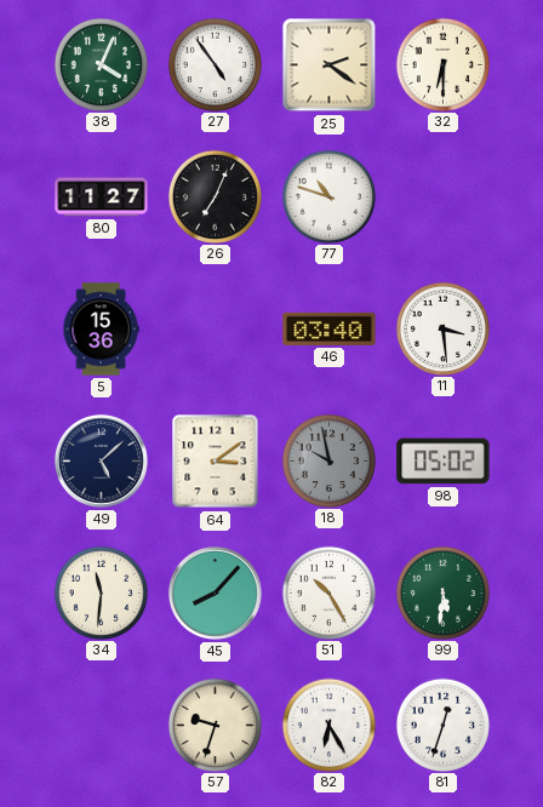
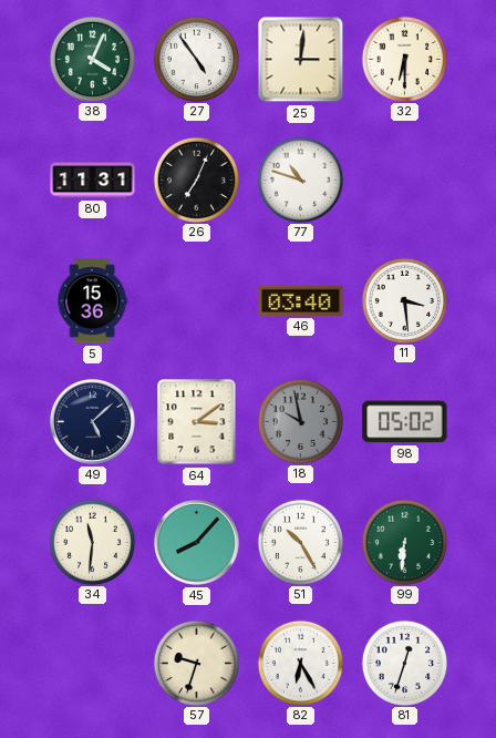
25: 2:21 -> 3:01
80: 11:27 -> 11:31
99: 5:31 -> 6:31
